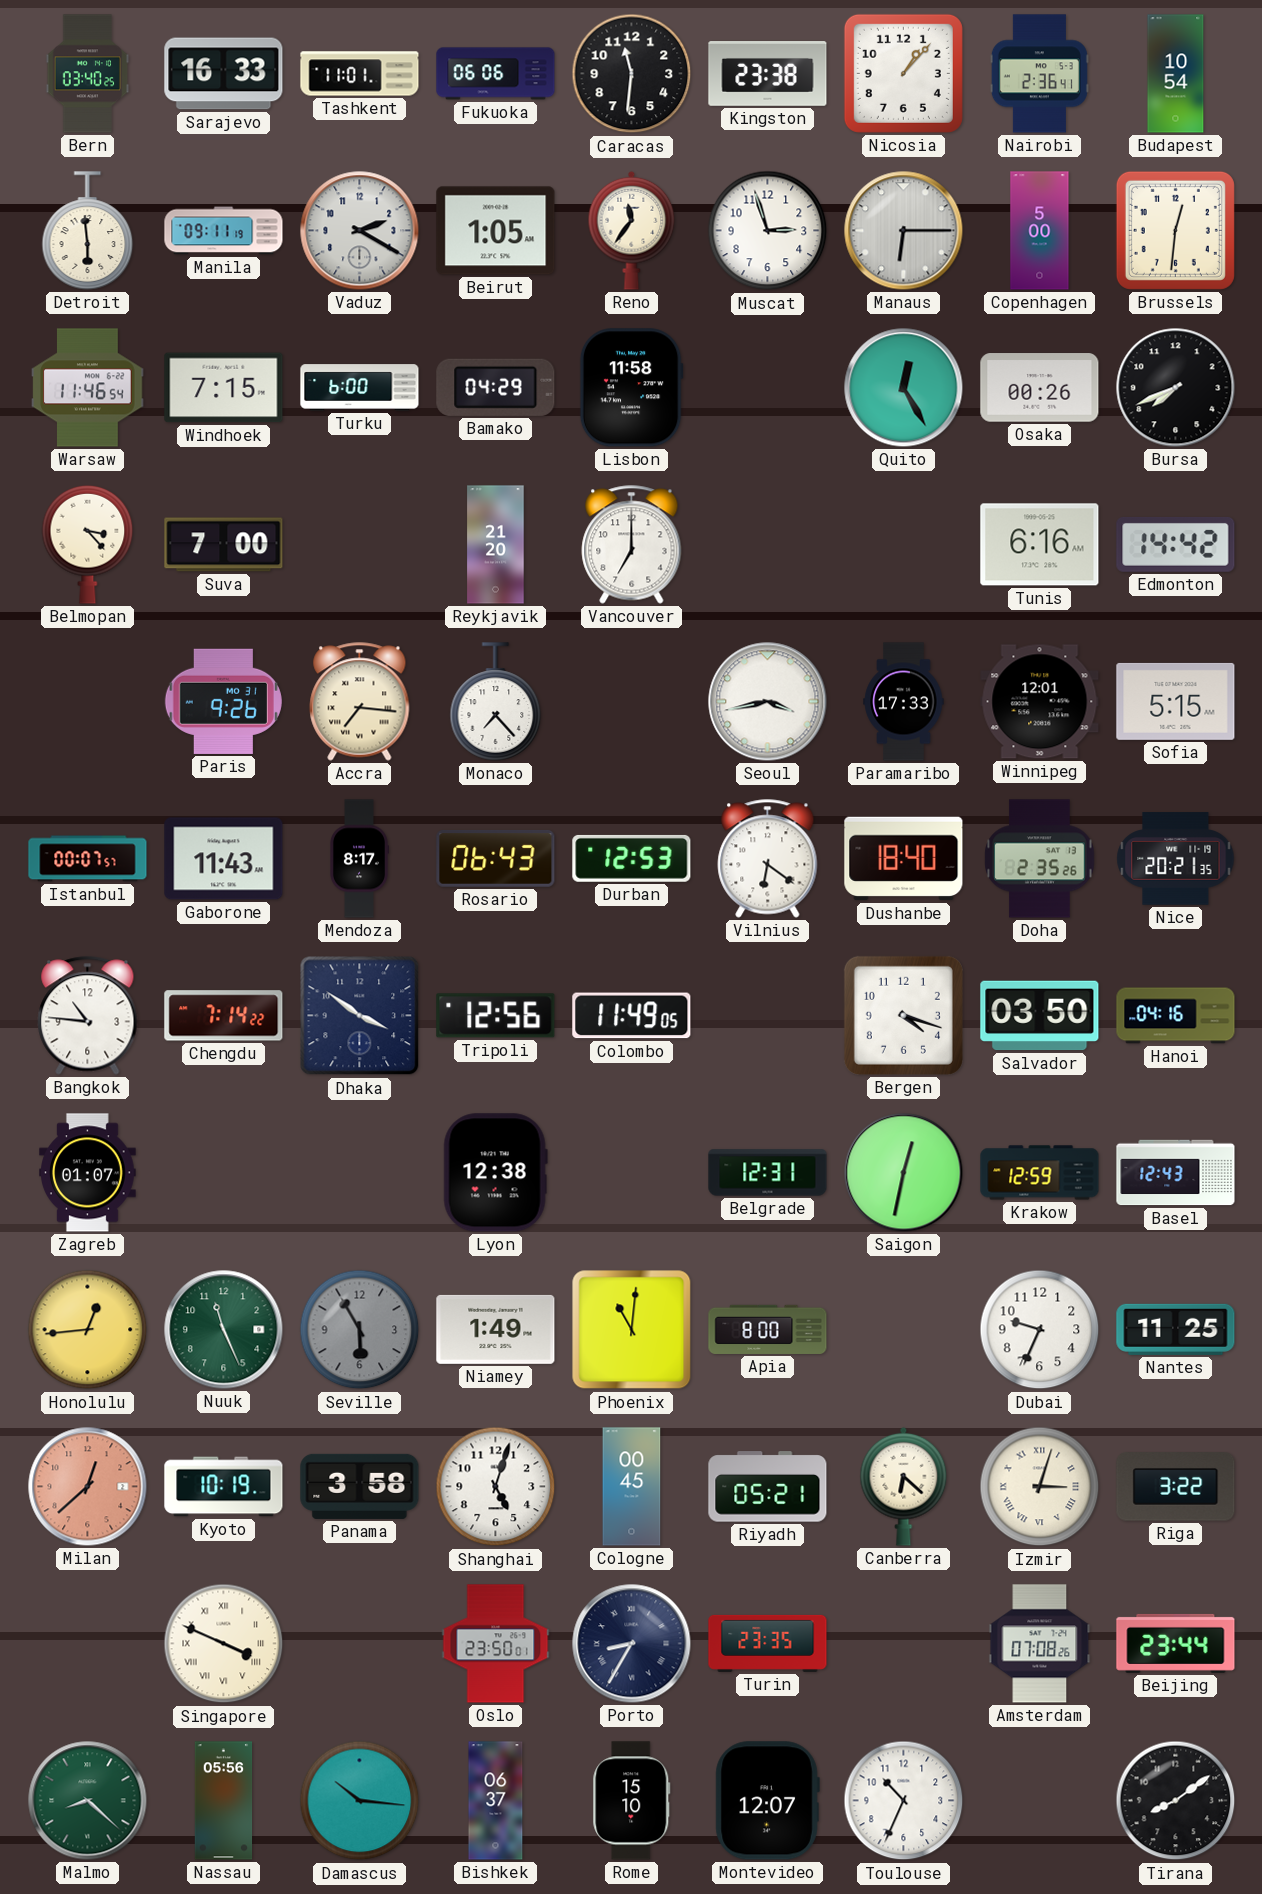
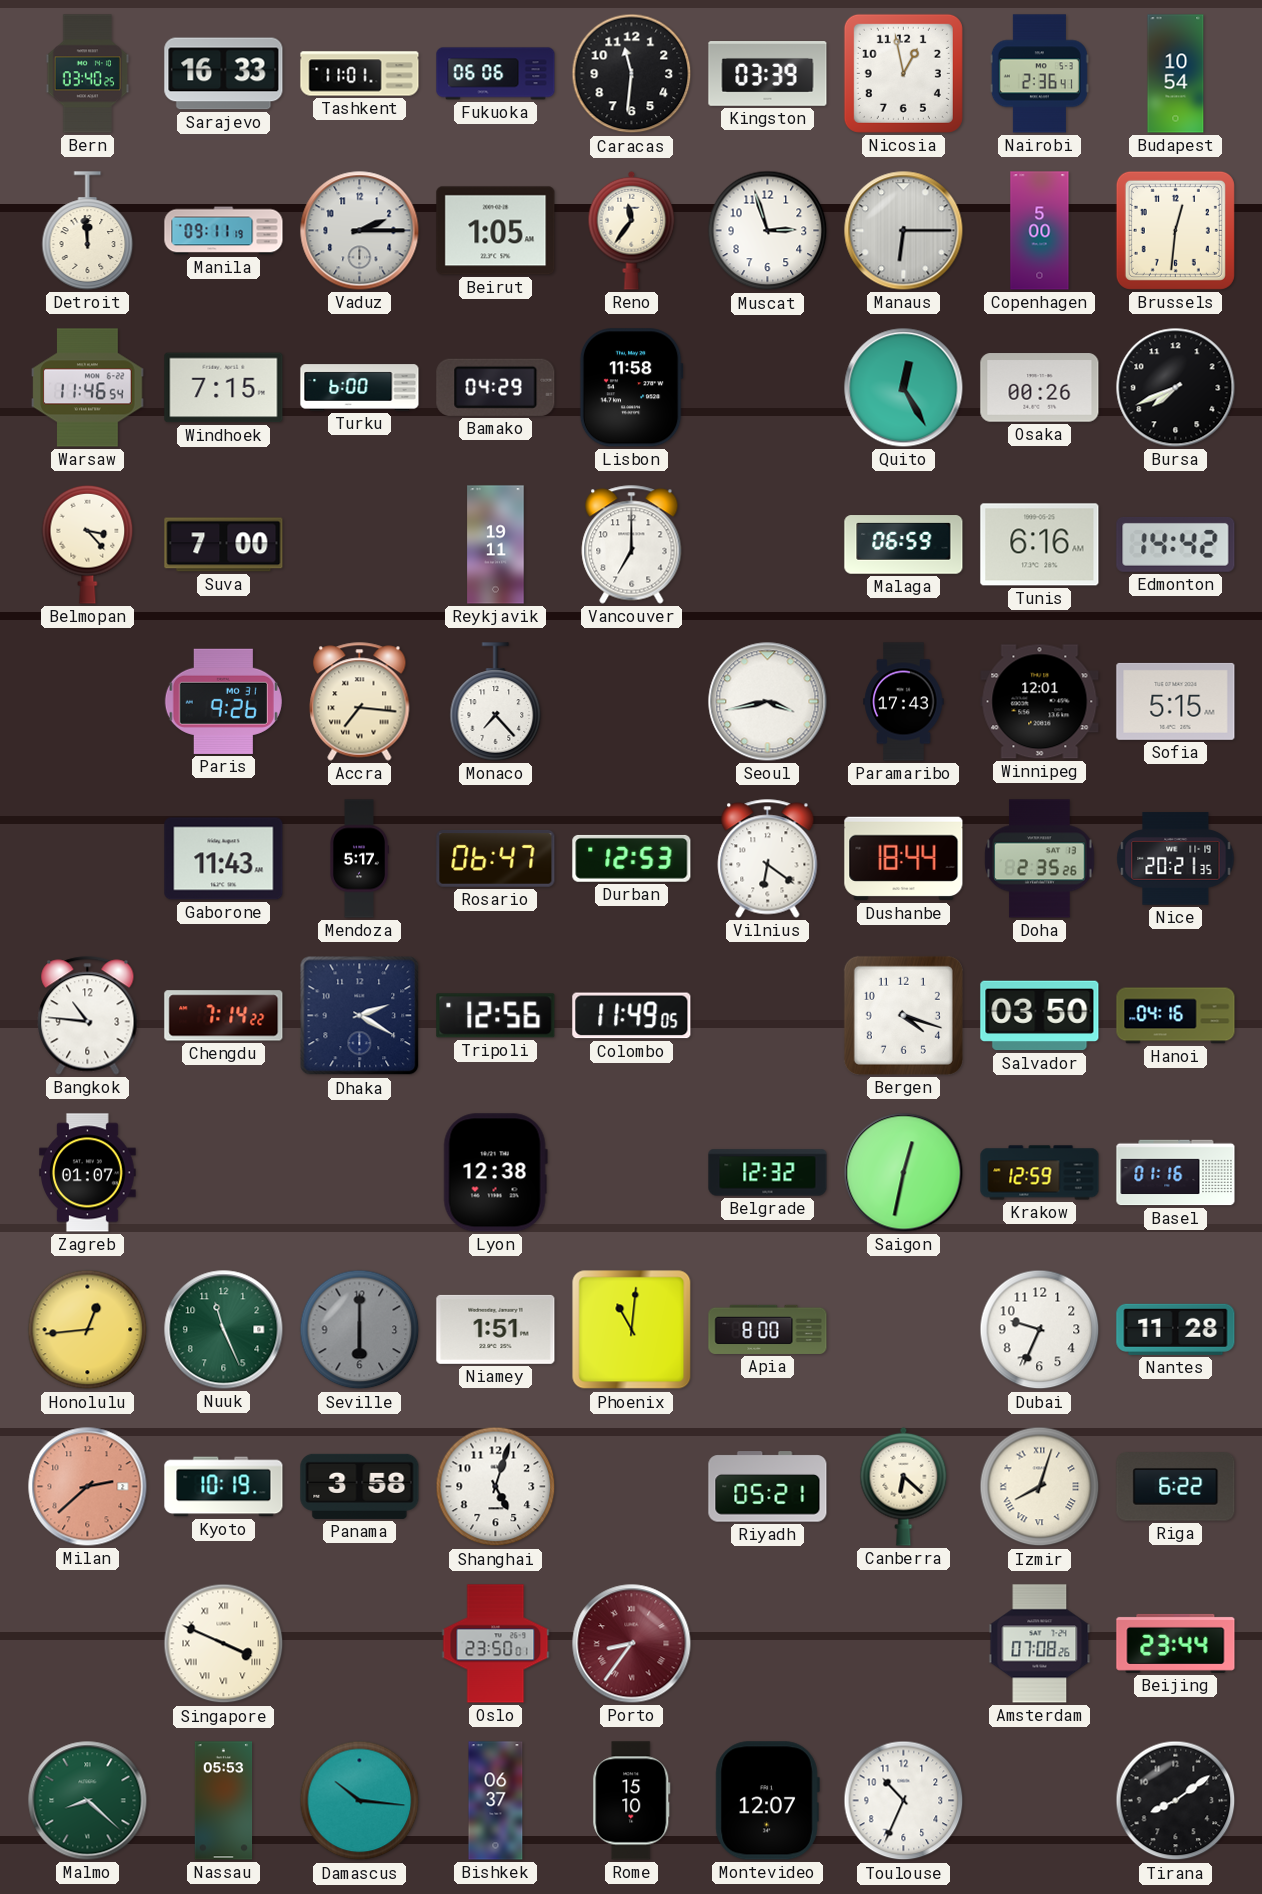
Kingston: 23:38 -> 03:39
Nicosia: 1:07 -> 12:58
Detroit: 5:59 -> 11:59
Vaduz: 2:20 -> 2:15
Reykjavik: 21:20 -> 19:11
Malaga: none -> 06:59
Paramaribo: 17:33 -> 17:43
Istanbul: 00:07 -> none
Mendoza: 8:17 -> 5:17
Rosario: 06:43 -> 06:47
Dushanbe: 18:40 -> 18:44
Dhaka: 3:51 -> 2:20
Belgrade: 12:31 -> 12:32
Basel: 12:43 -> 01:16
Seville: 5:55 -> 6:00
Niamey: 1:49 -> 1:51
Nantes: 11:25 -> 11:28
Milan: 12:38 -> 2:38
Cologne: 00:45 -> none
Izmir: 3:03 -> 8:03
Riga: 3:22 -> 6:22
Porto: 8:35 -> 8:36
Porto dial: navy -> burgundy
Turin: 23:35 -> none
Nassau: 05:56 -> 05:53
